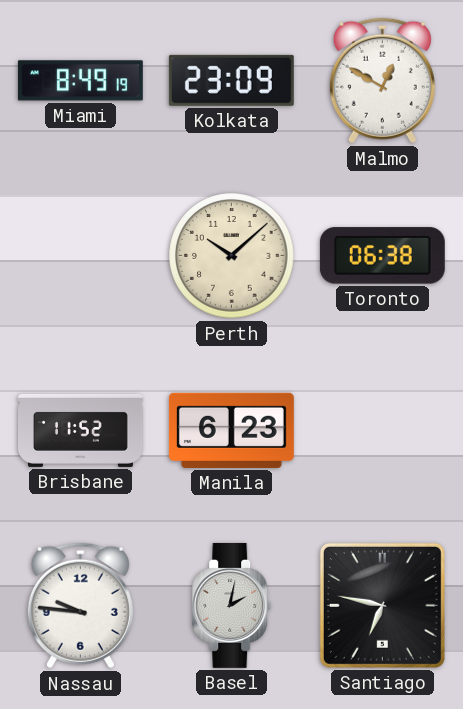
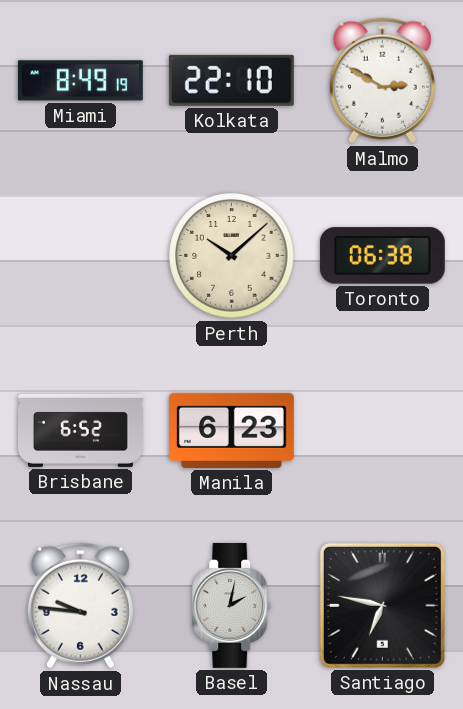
Kolkata: 23:09 -> 22:10
Malmo: 12:50 -> 2:50
Brisbane: 11:52 -> 6:52
